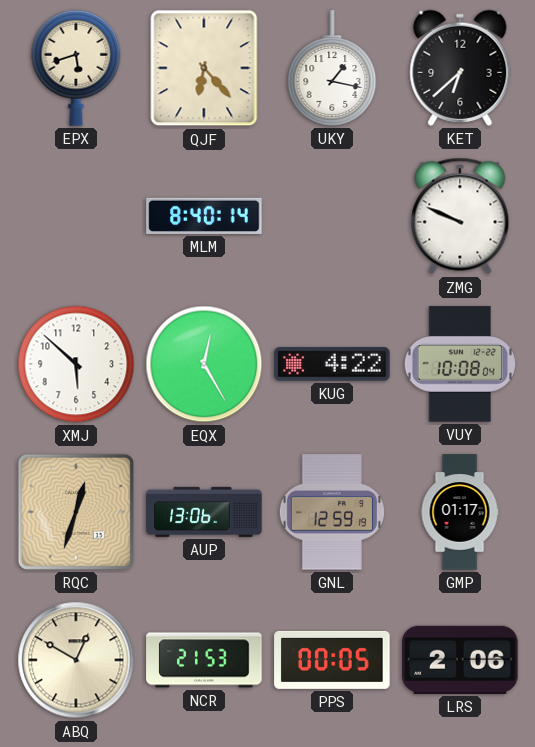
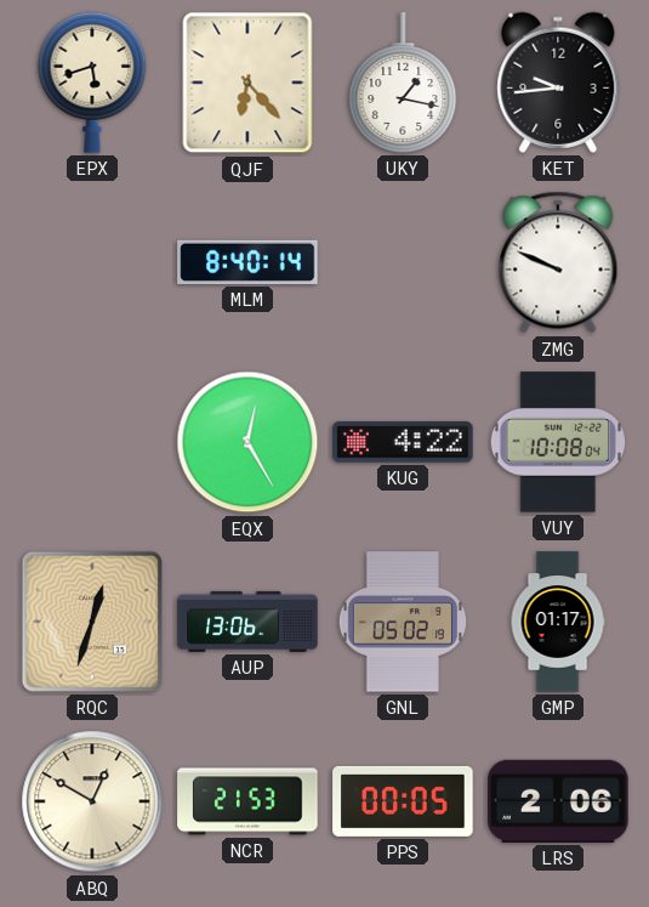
KET: 6:38 -> 9:44
XMJ: 5:52 -> none
GNL: 12:59 -> 05:02
